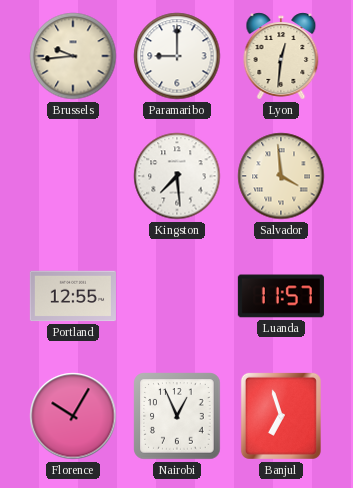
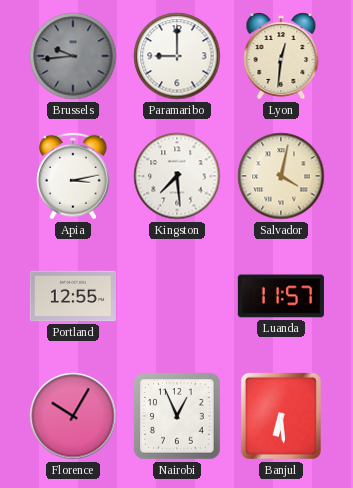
Brussels dial: cream -> grey
Apia: none -> 3:13
Salvador: 3:59 -> 4:02
Banjul: 6:57 -> 6:29
